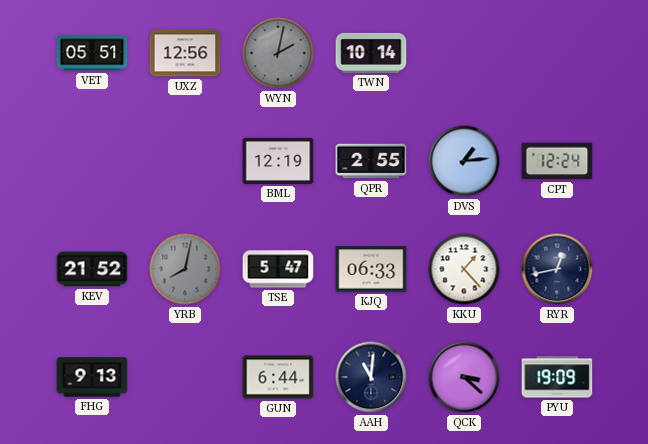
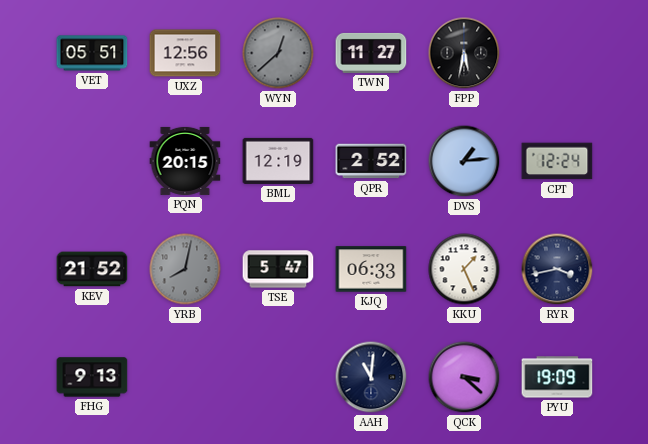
WYN: 2:02 -> 12:38
TWN: 10:14 -> 11:27
FPP: none -> 5:32
PQN: none -> 20:15
QPR: 2:55 -> 2:52
KKU: 1:23 -> 1:26
RYR: 12:43 -> 3:43
GUN: 6:44 -> none
